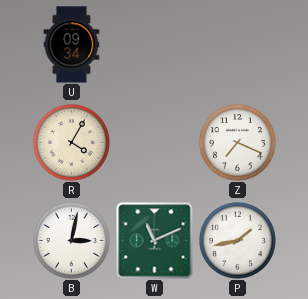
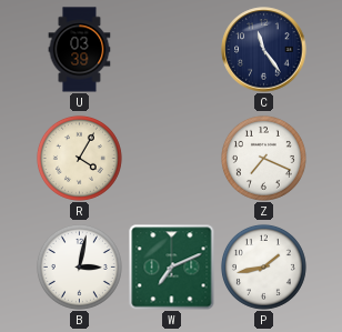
U: 09:34 -> 03:39
C: none -> 11:24
W: 11:11 -> 7:11
